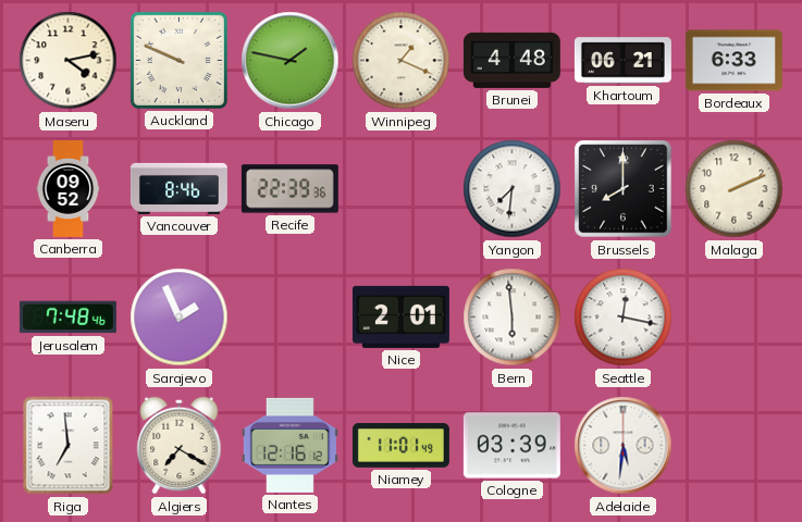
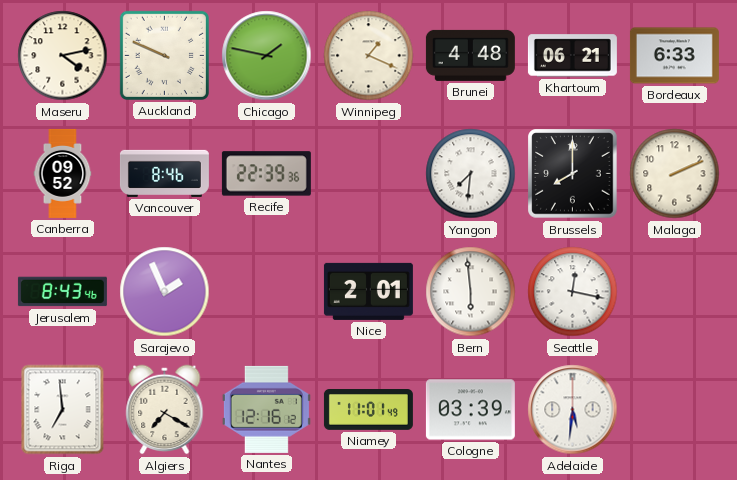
Jerusalem: 7:48 -> 8:43
